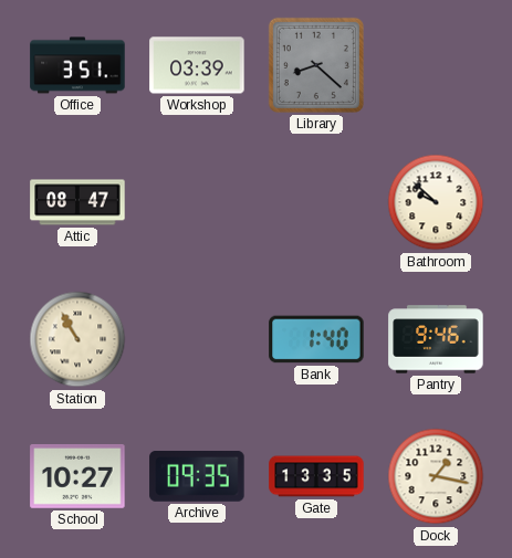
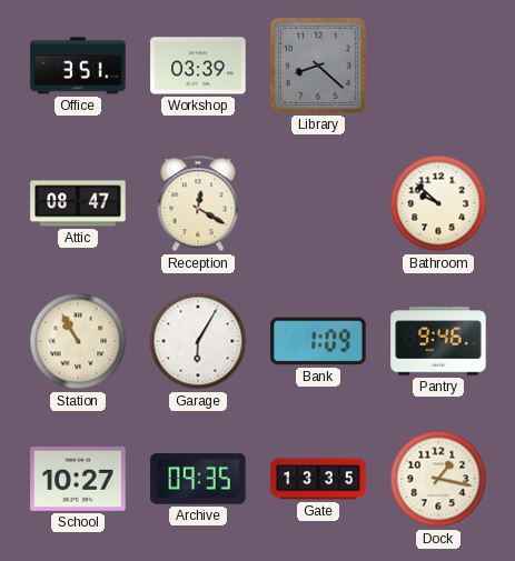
Reception: none -> 12:20
Garage: none -> 6:05
Bank: 1:40 -> 1:09
